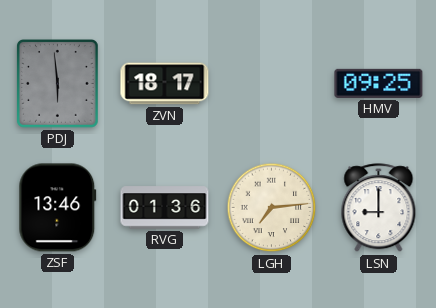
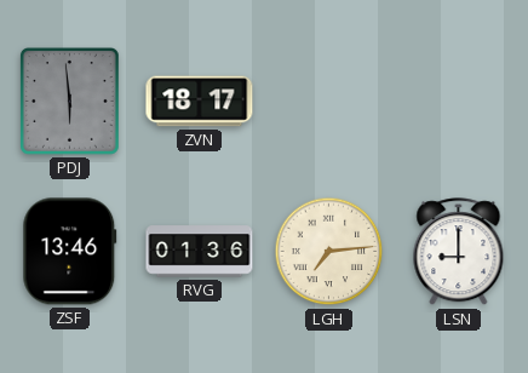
HMV: 09:25 -> none
